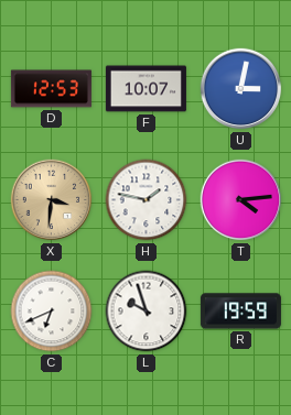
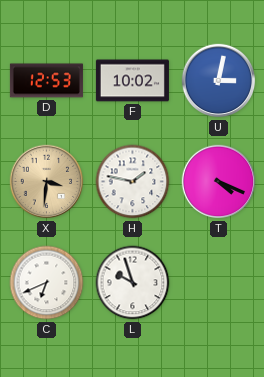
F: 10:07 -> 10:02
T: 4:14 -> 4:19
R: 19:59 -> none
